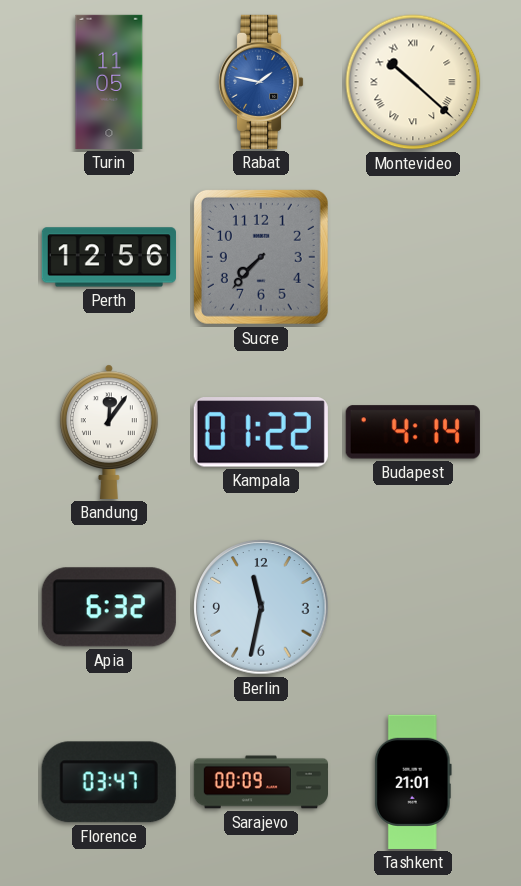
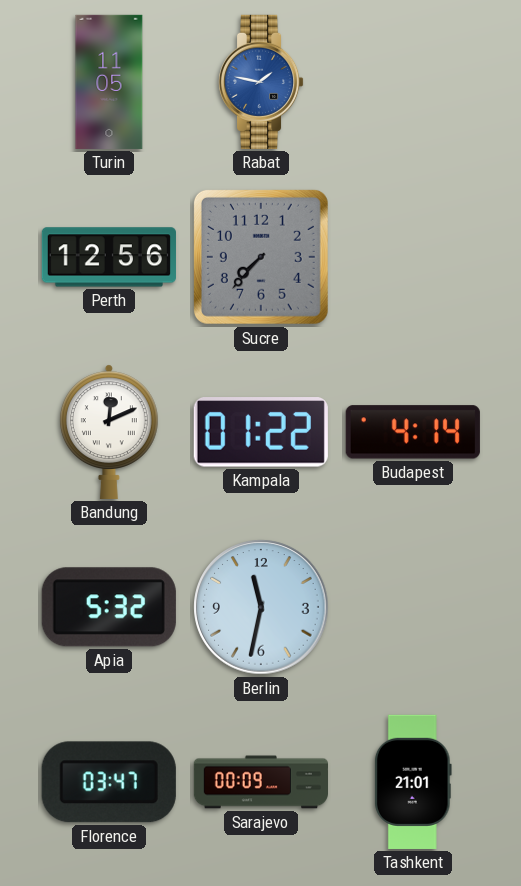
Montevideo: 10:22 -> none
Bandung: 12:06 -> 12:11
Apia: 6:32 -> 5:32
